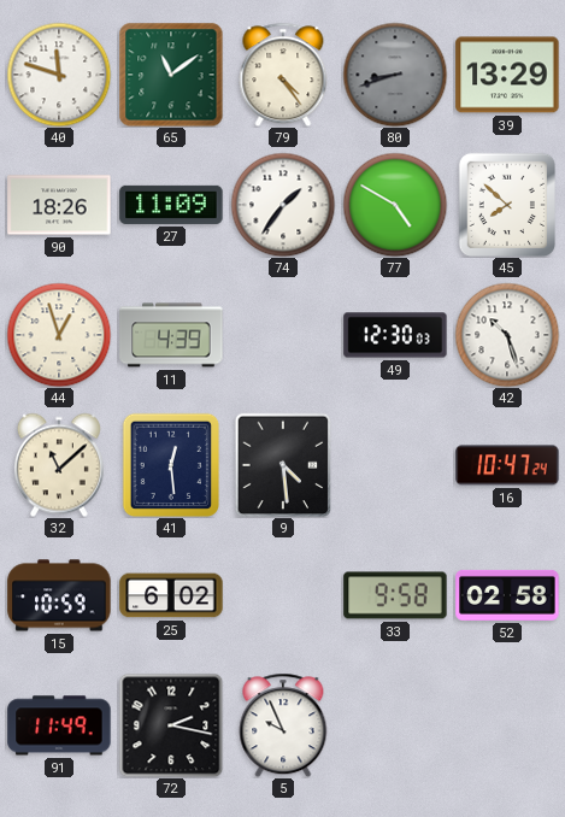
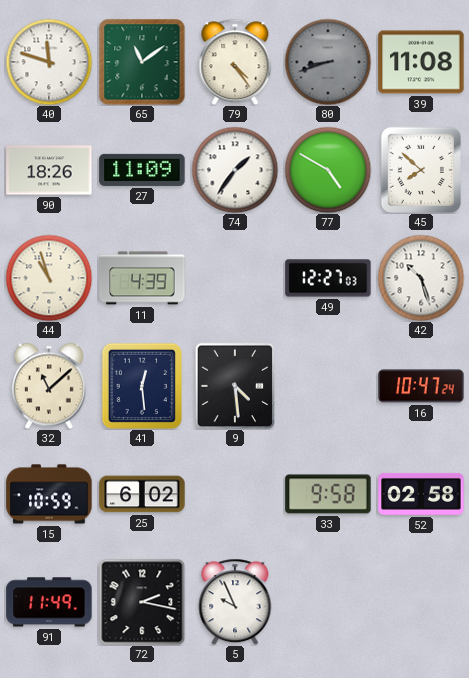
39: 13:29 -> 11:08
44: 12:57 -> 10:57
49: 12:30 -> 12:27
